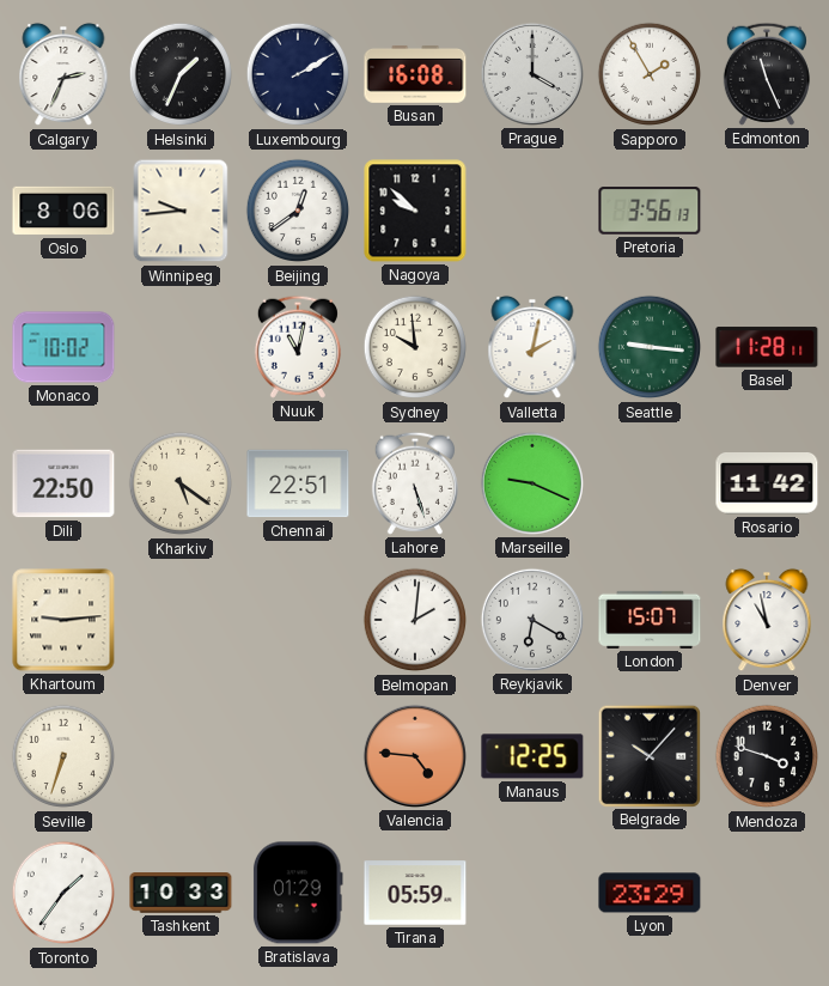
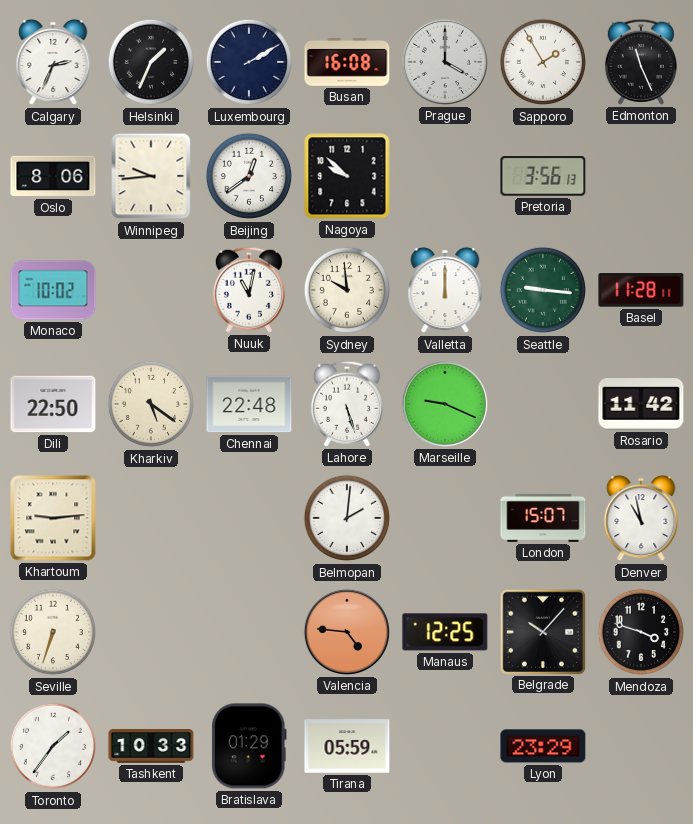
Valletta: 2:02 -> 12:00
Chennai: 22:51 -> 22:48
Reykjavik: 6:20 -> none
